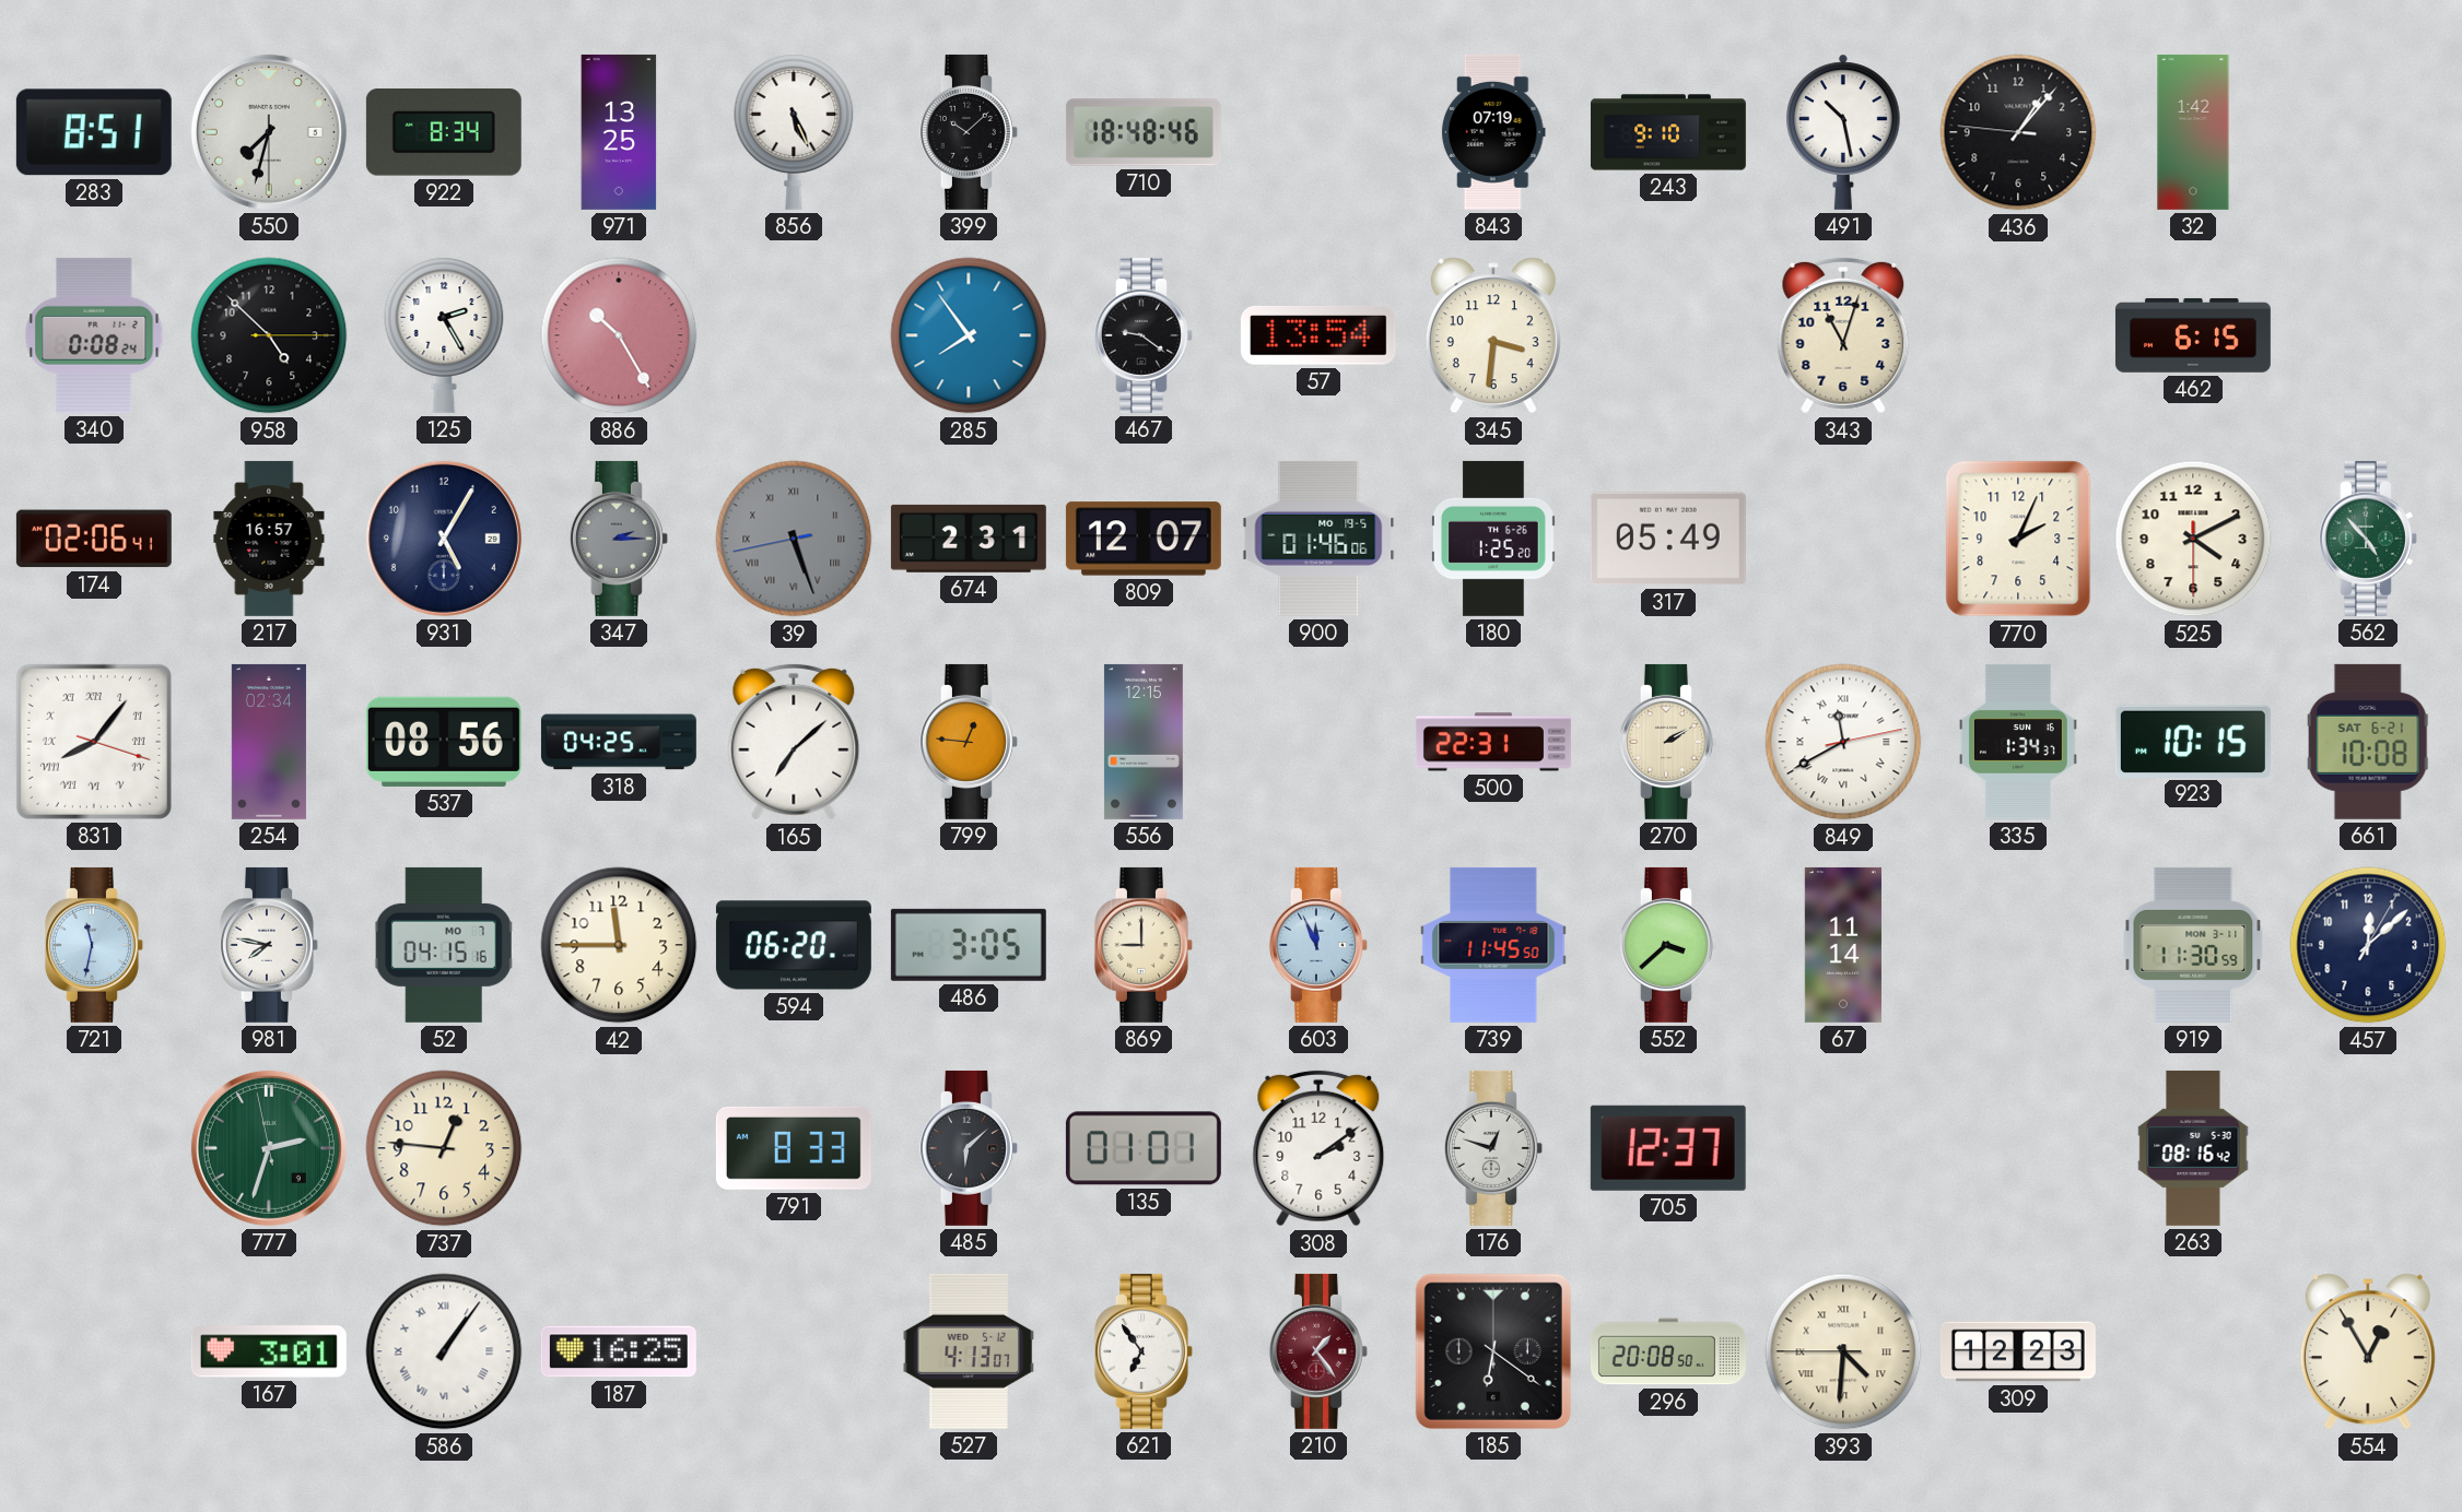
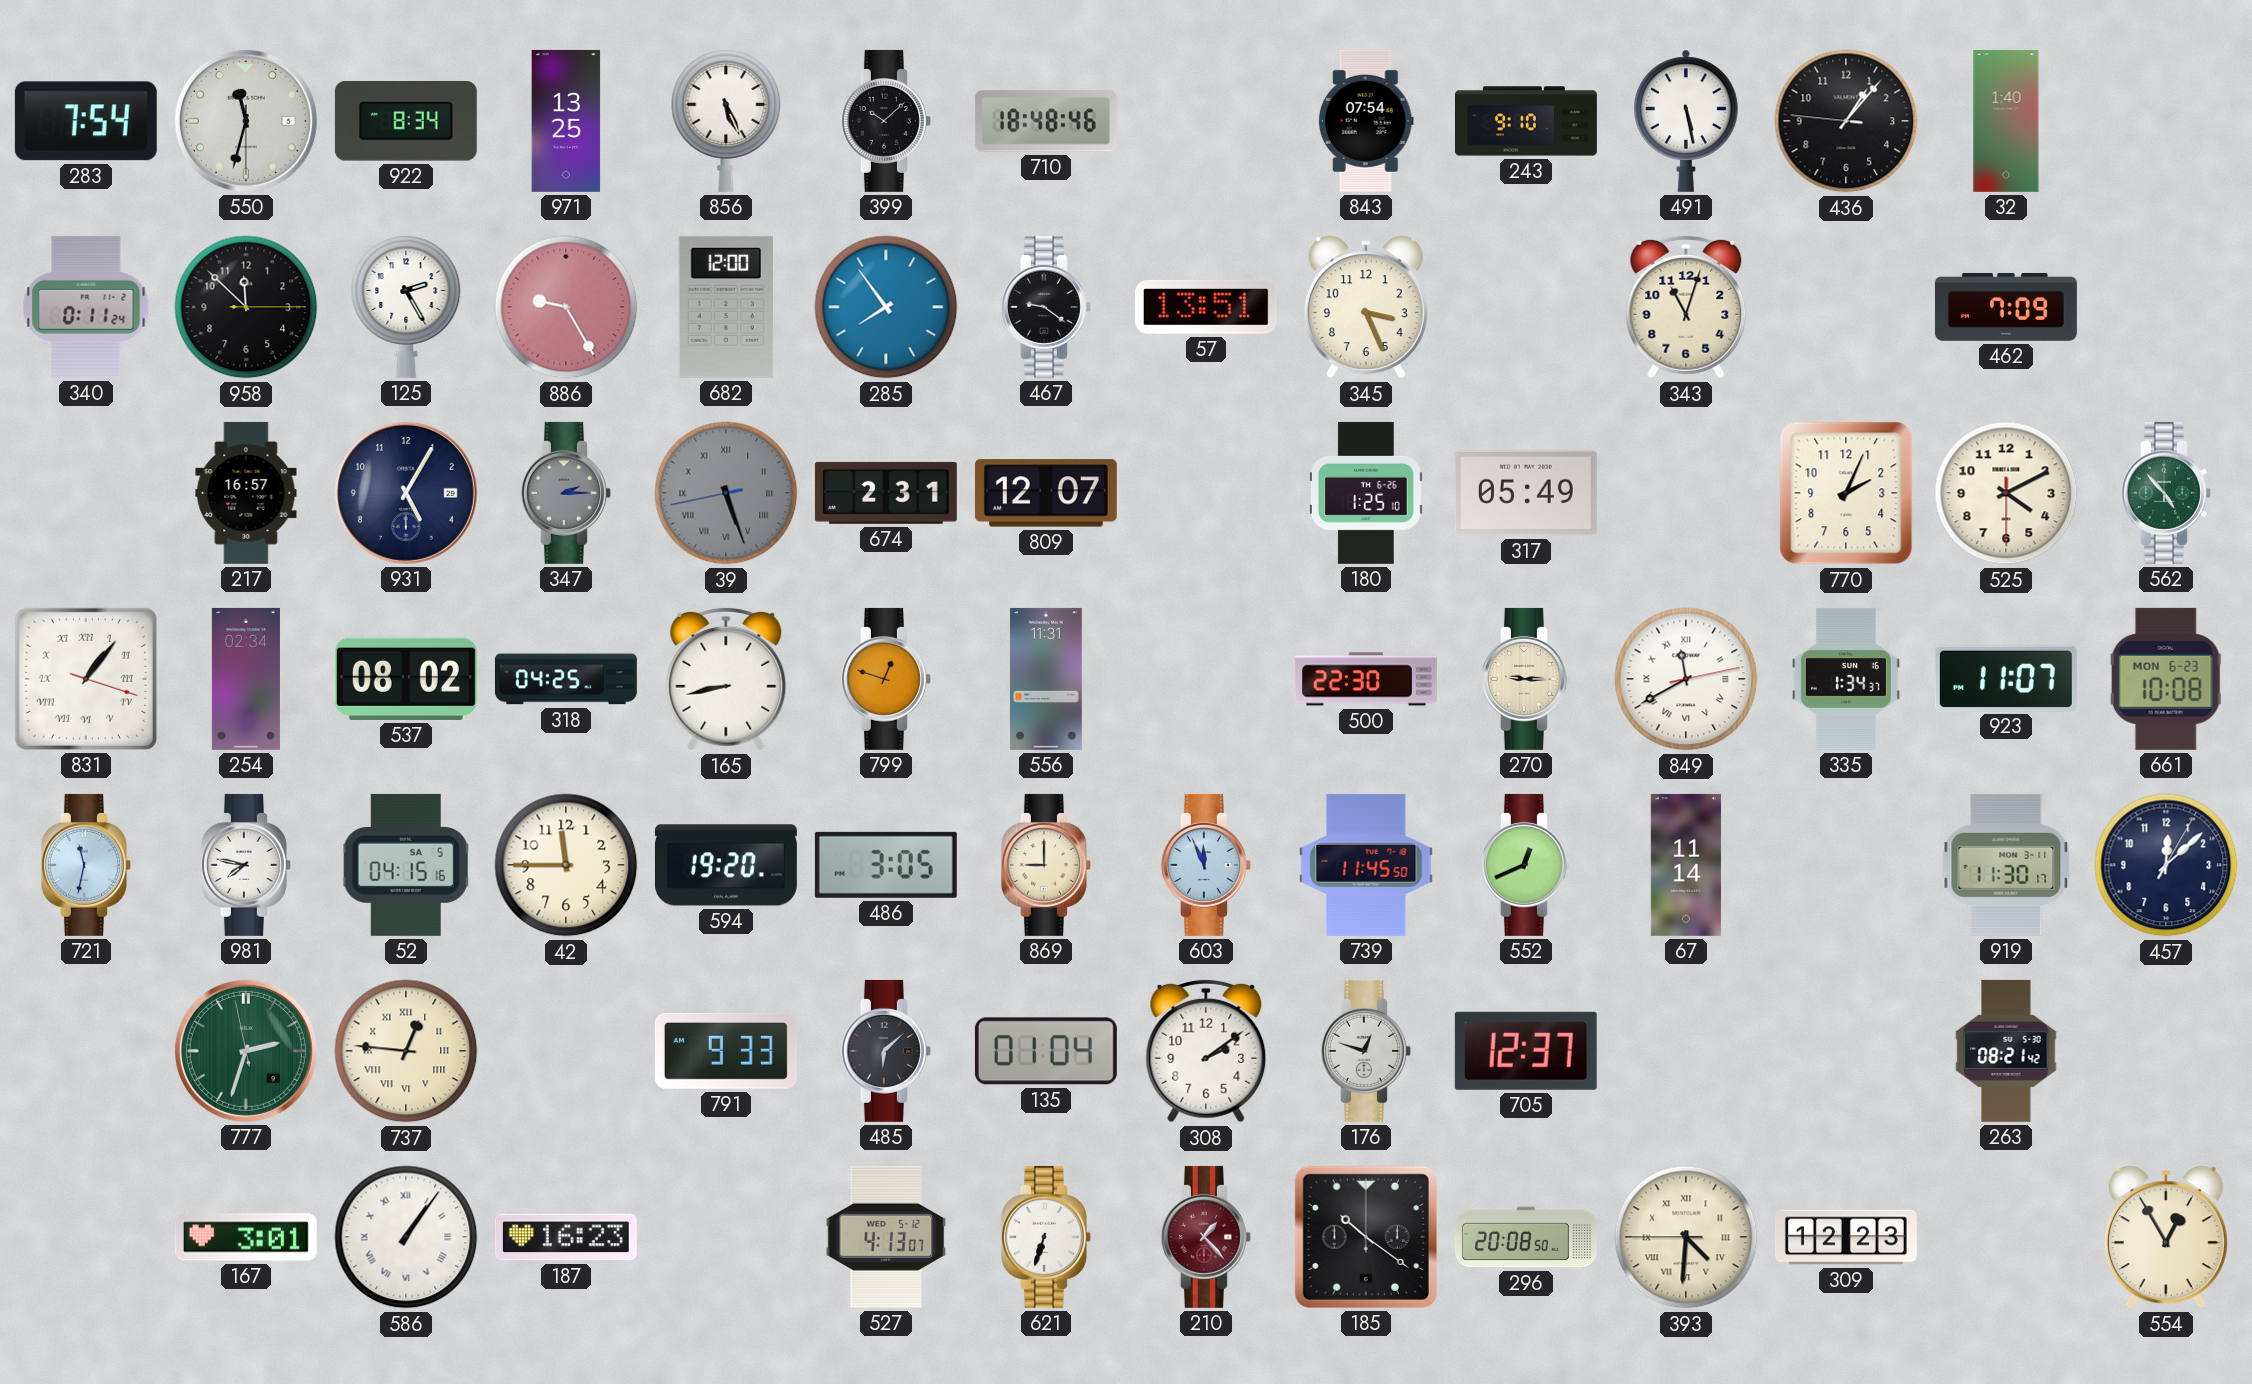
283: 8:51 -> 7:54
550: 7:32 -> 11:32
843: 07:19 -> 07:54
491: 10:28 -> 5:28
32: 1:42 -> 1:40
340: 0:08 -> 0:11
958: 4:52 -> 11:52
886: 10:25 -> 9:25
682: none -> 12:00
57: 13:54 -> 13:51
345: 3:31 -> 3:26
462: 6:15 -> 7:09
174: 02:06 -> none
900: 01:46 -> none
180: 1:25:20 -> 1:25:10
831: 8:06 -> 1:06
537: 08:56 -> 08:02
165: 7:08 -> 8:43
799: 12:46 -> 12:48
556: 12:15 -> 11:31
500: 22:31 -> 22:30
270: 2:10 -> 9:15
923: 10:15 -> 11:07
661 date: SAT 6-21 -> MON 6-23
52 date: MO 7 -> SA 5
594: 06:20 -> 19:20
552: 3:38 -> 12:41
919: 11:30:59 -> 11:30:17
737 numerals: Arabic -> Roman
791: 8:33 -> 9:33
135: 01:01 -> 01:04
263: 08:16 -> 08:21
187: 16:25 -> 16:23
621: 6:54 -> 6:33
210: 1:24 -> 1:23
185: 6:21 -> 10:21
